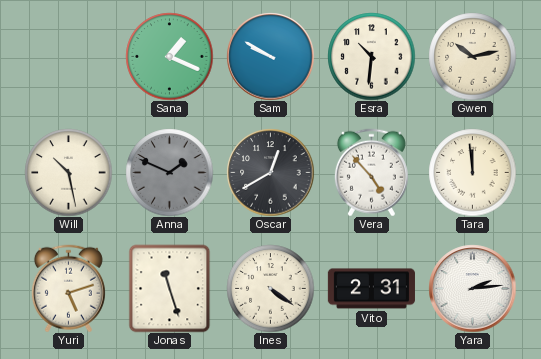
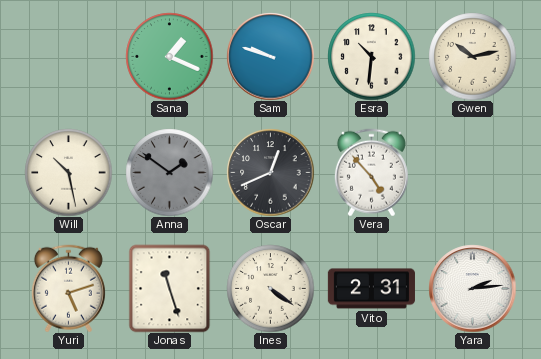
Sam: 9:50 -> 9:48
Anna: 1:49 -> 1:51
Oscar: 12:40 -> 12:41
Tara: 11:59 -> none
